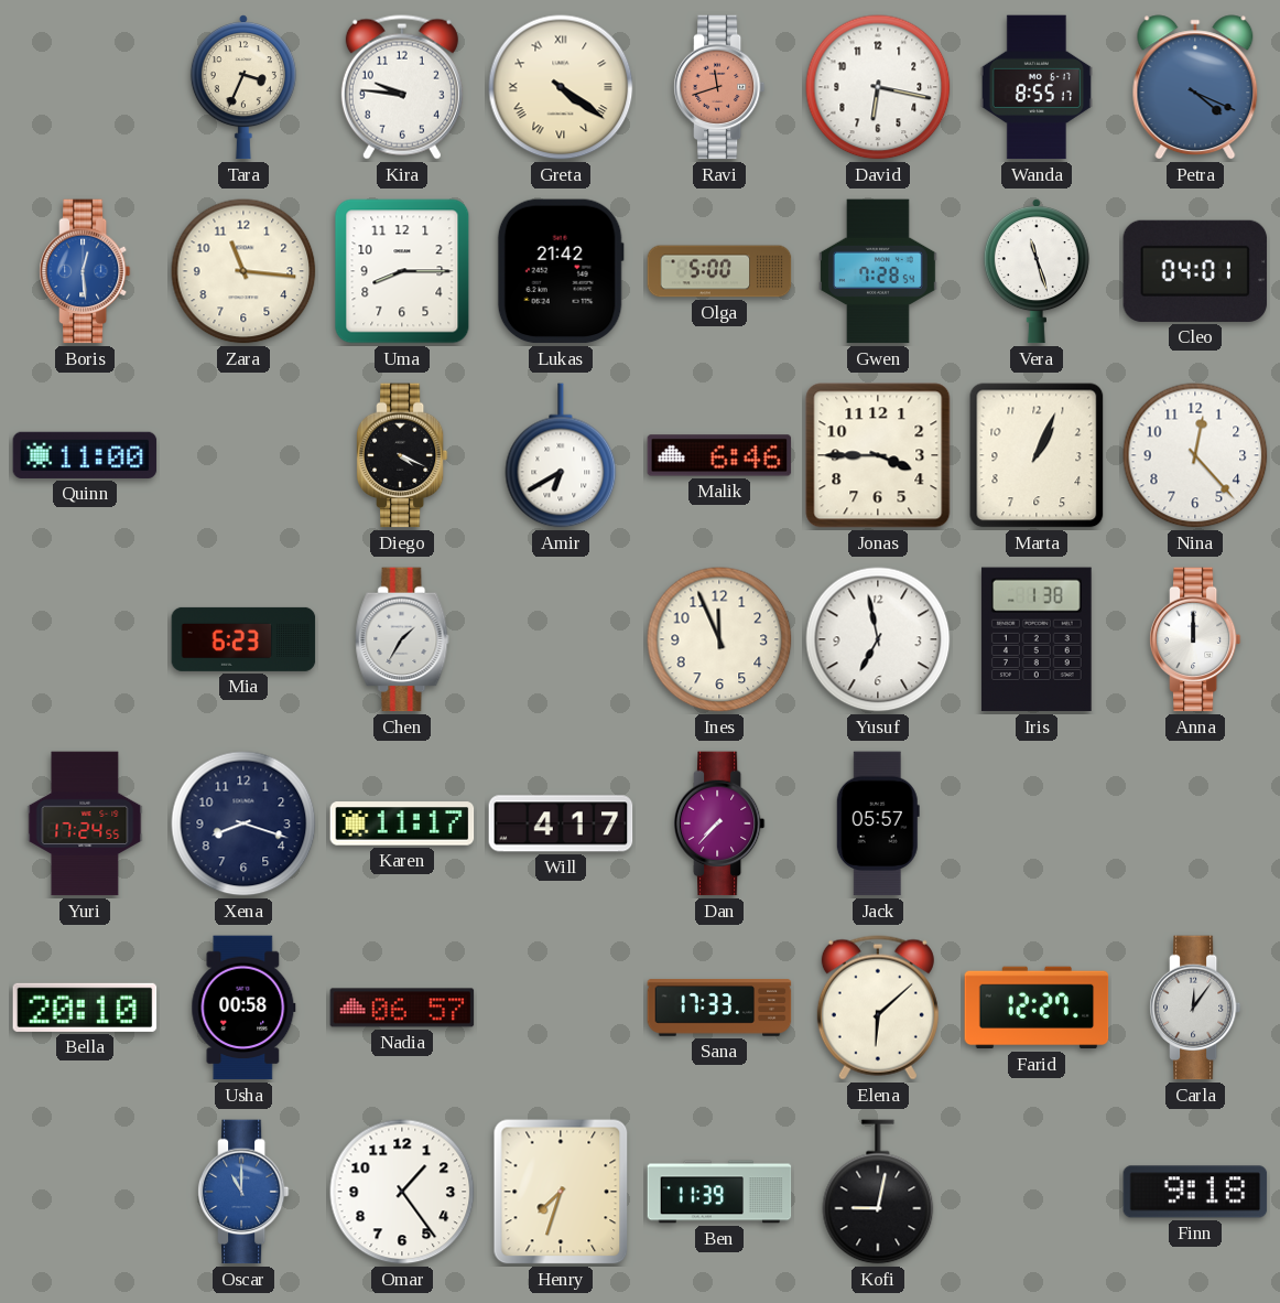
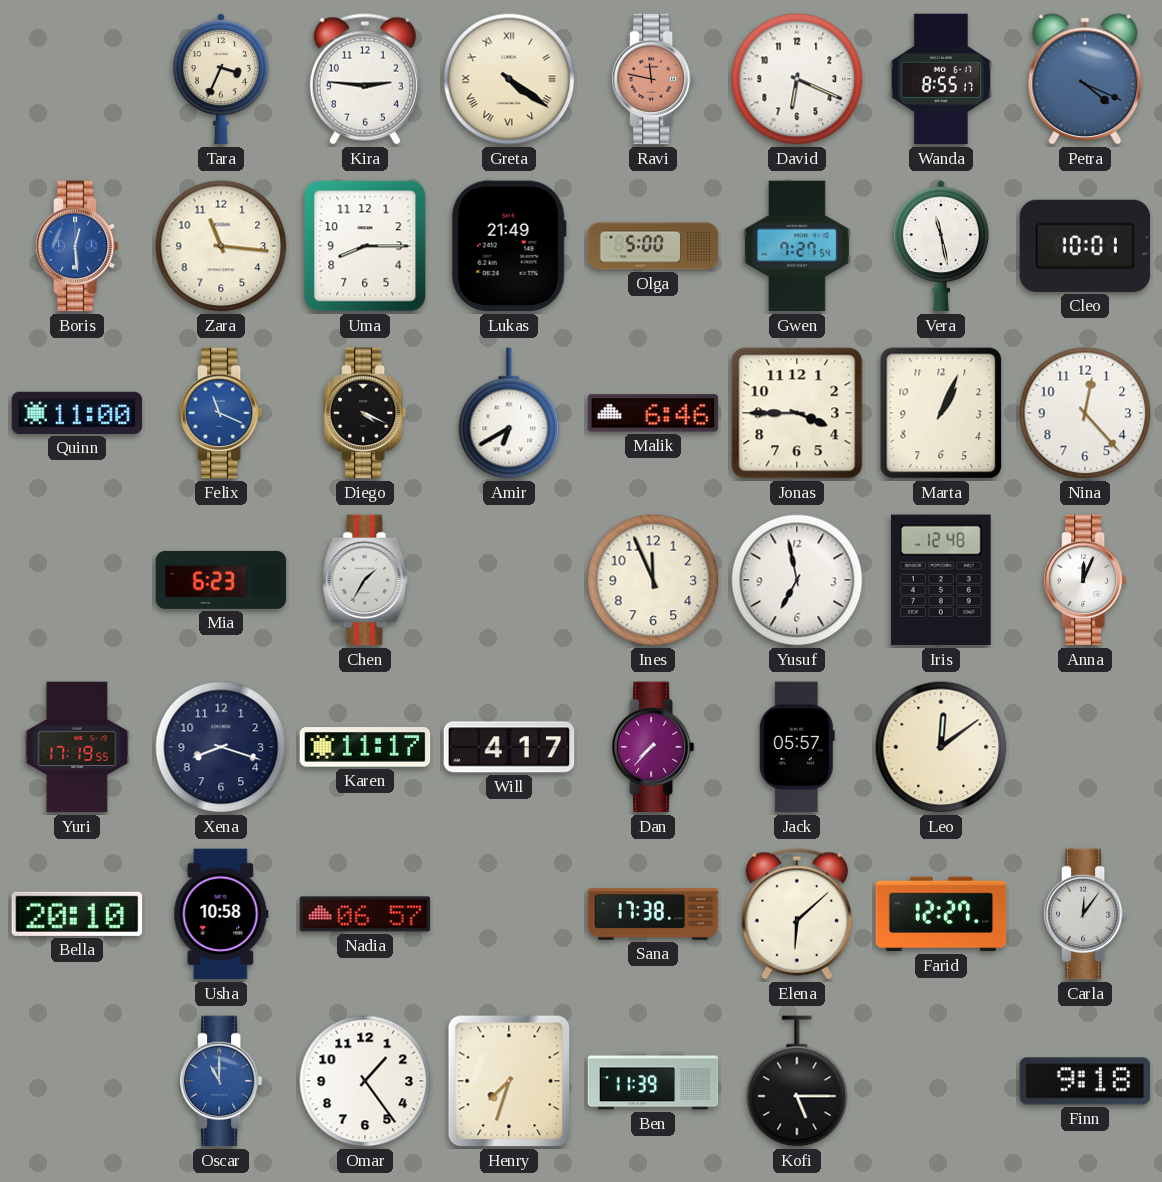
Kira: 9:46 -> 2:46
Ravi: 11:42 -> 11:47
David: 6:17 -> 6:19
Lukas: 21:42 -> 21:49
Gwen: 7:28 -> 7:27
Vera: 11:27 -> 11:28
Cleo: 04:01 -> 10:01
Felix: none -> 11:19
Iris: 1:38 -> 12:48
Anna: 12:00 -> 12:04
Yuri: 17:24 -> 17:19
Leo: none -> 12:09
Usha: 00:58 -> 10:58
Sana: 17:33 -> 17:38
Kofi: 9:02 -> 5:15
